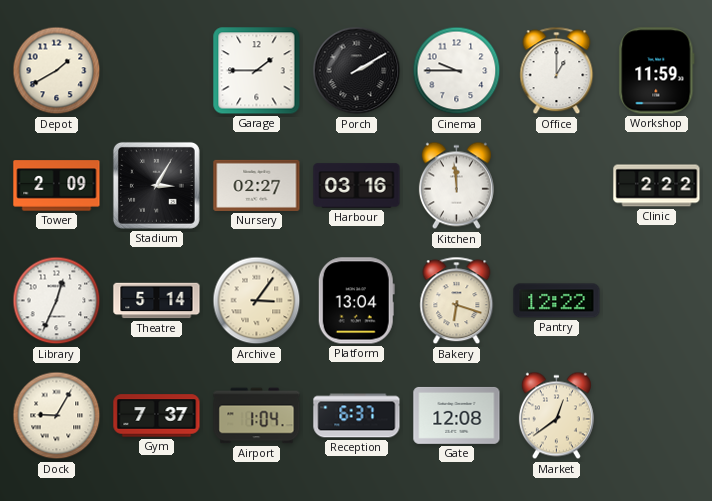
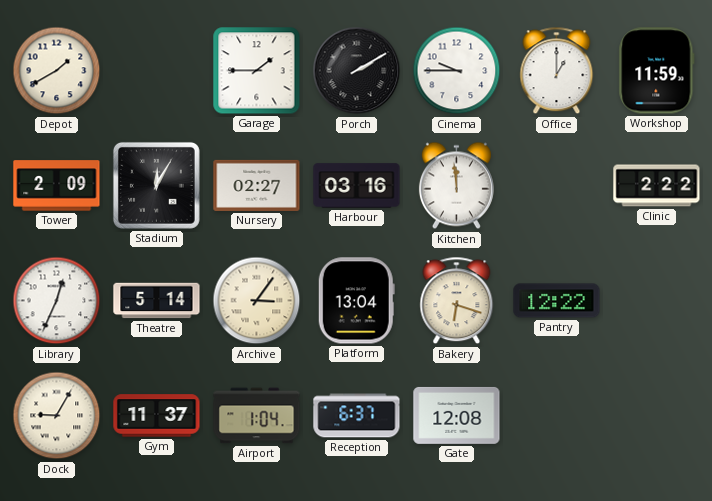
Stadium: 3:05 -> 12:05
Gym: 7:37 -> 11:37
Market: 12:39 -> none
